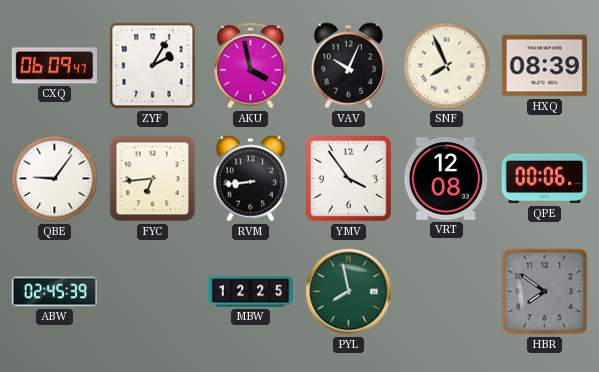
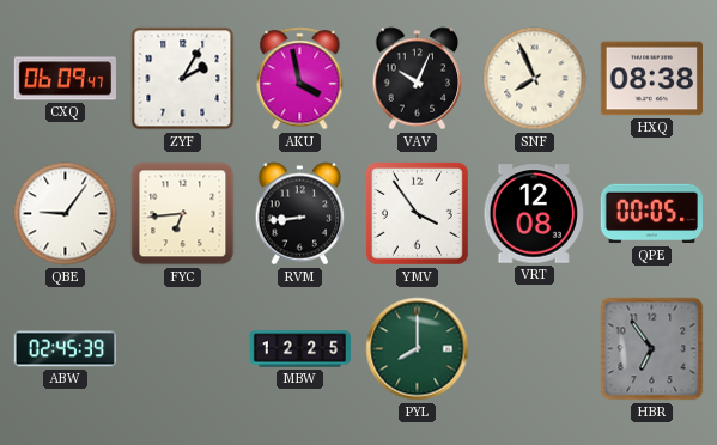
HXQ: 08:39 -> 08:38
QPE: 00:06 -> 00:05
PYL: 7:58 -> 8:00
HBR: 7:51 -> 6:54
